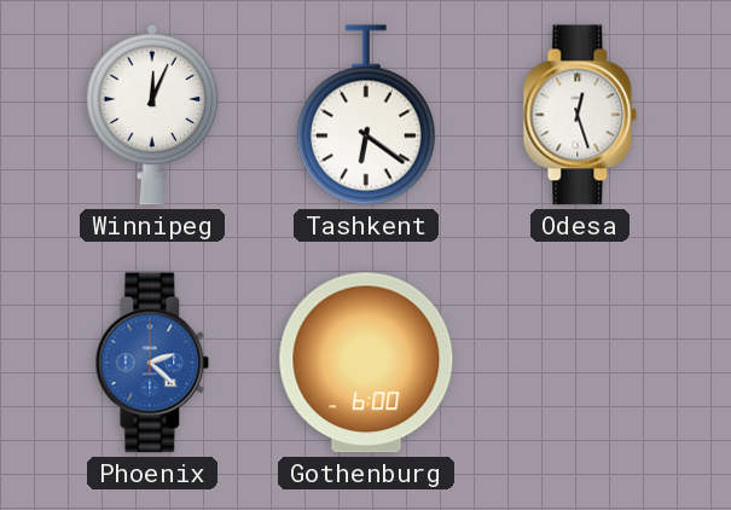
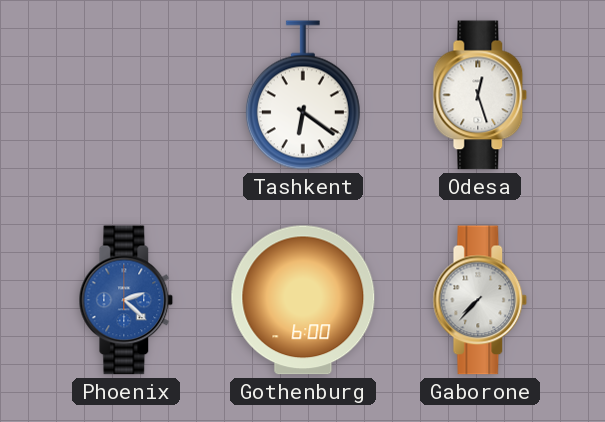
Winnipeg: 12:04 -> none
Gaborone: none -> 7:37
